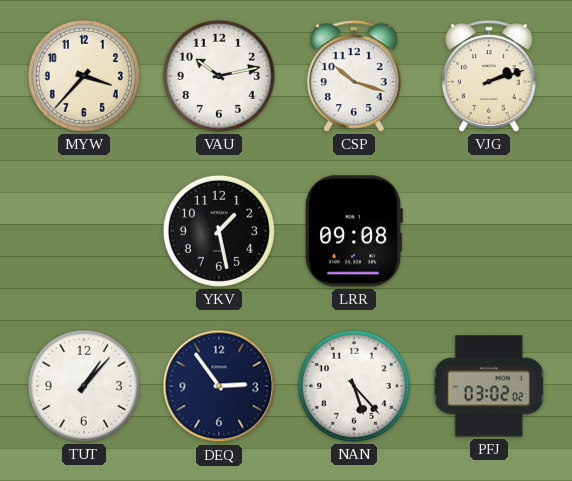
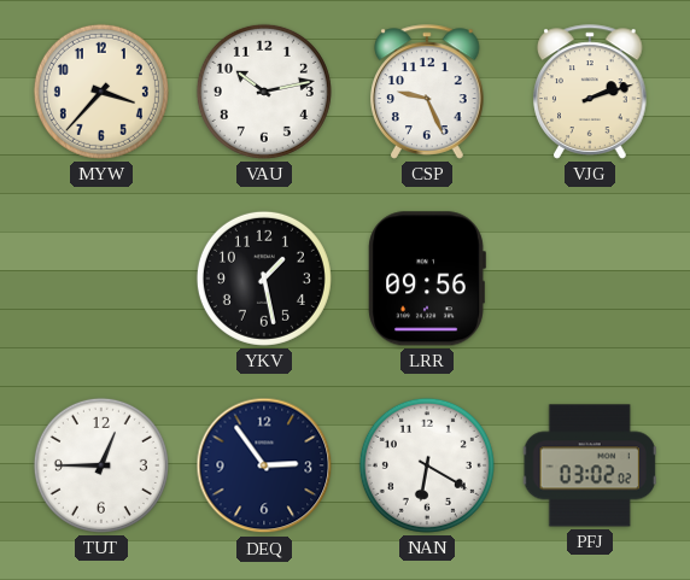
CSP: 10:18 -> 9:26
LRR: 09:08 -> 09:56
TUT: 1:07 -> 12:45
NAN: 5:23 -> 6:20
